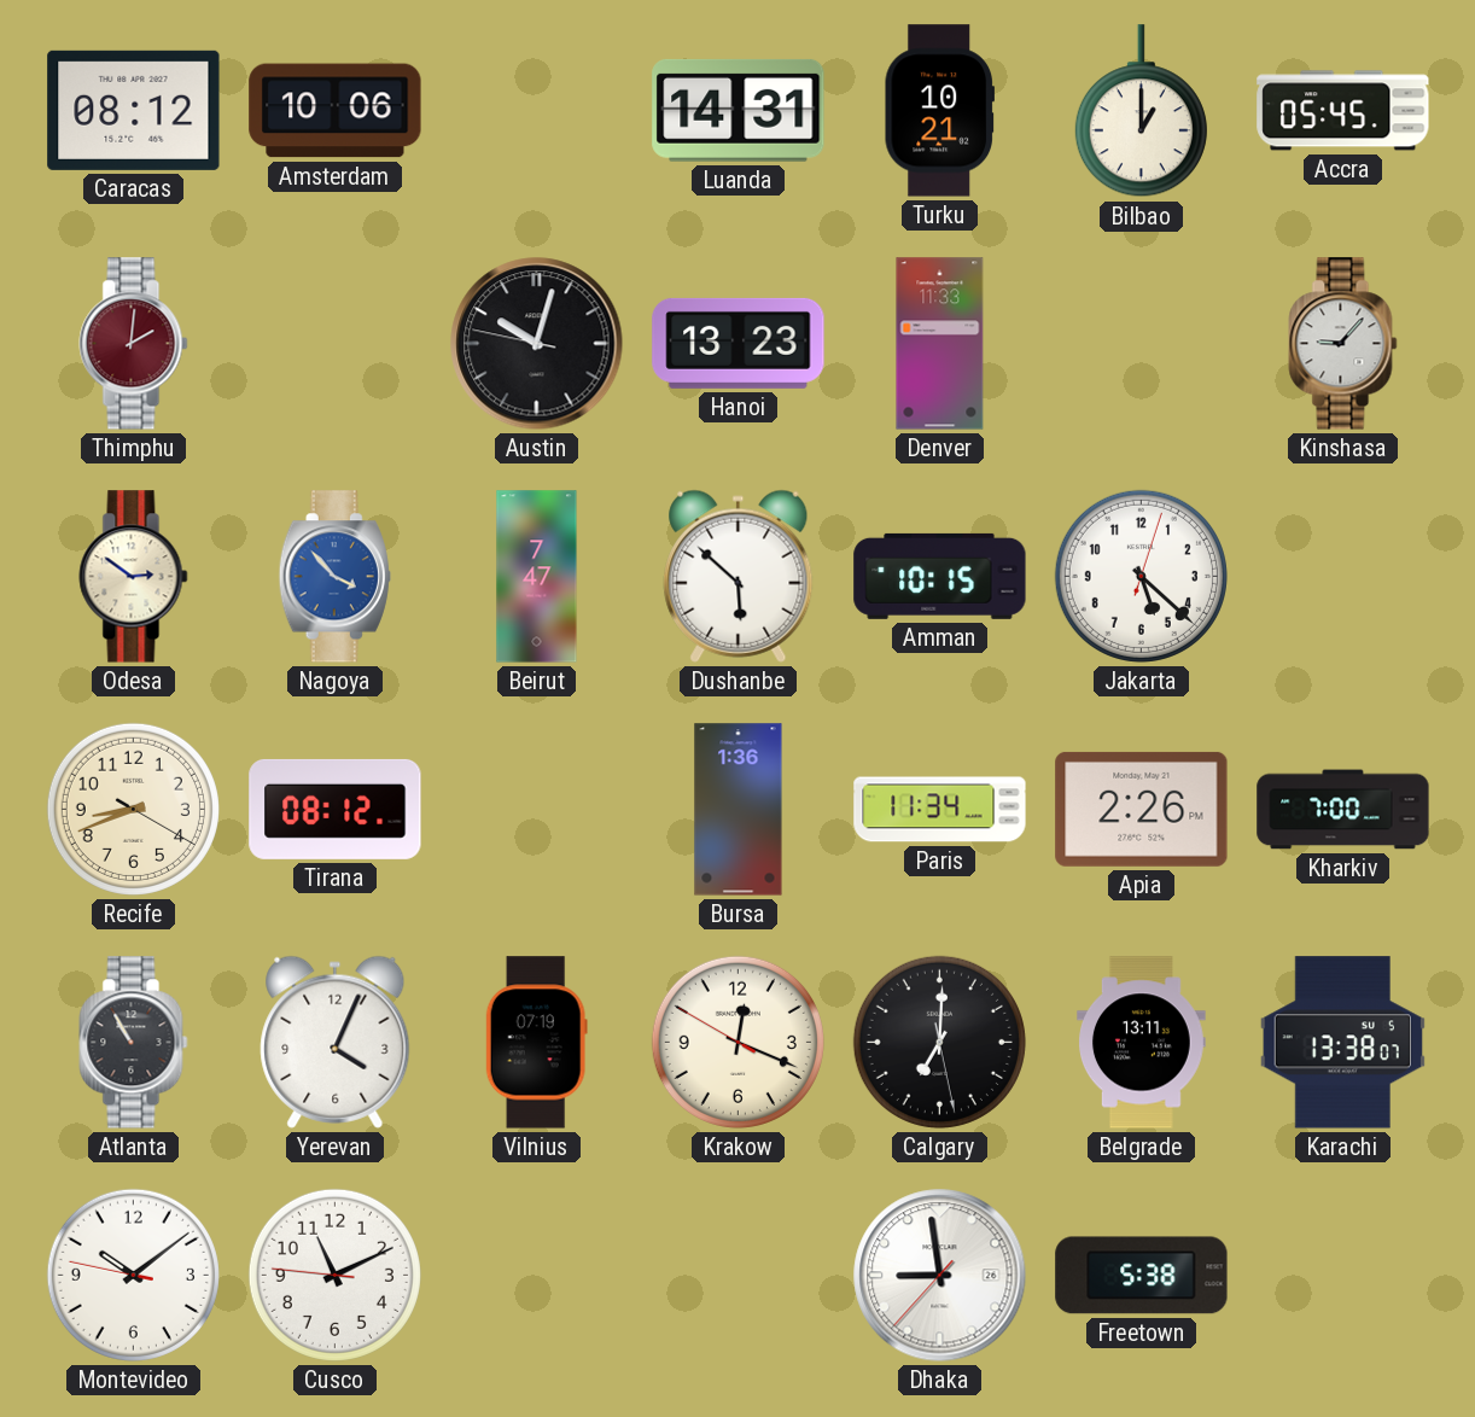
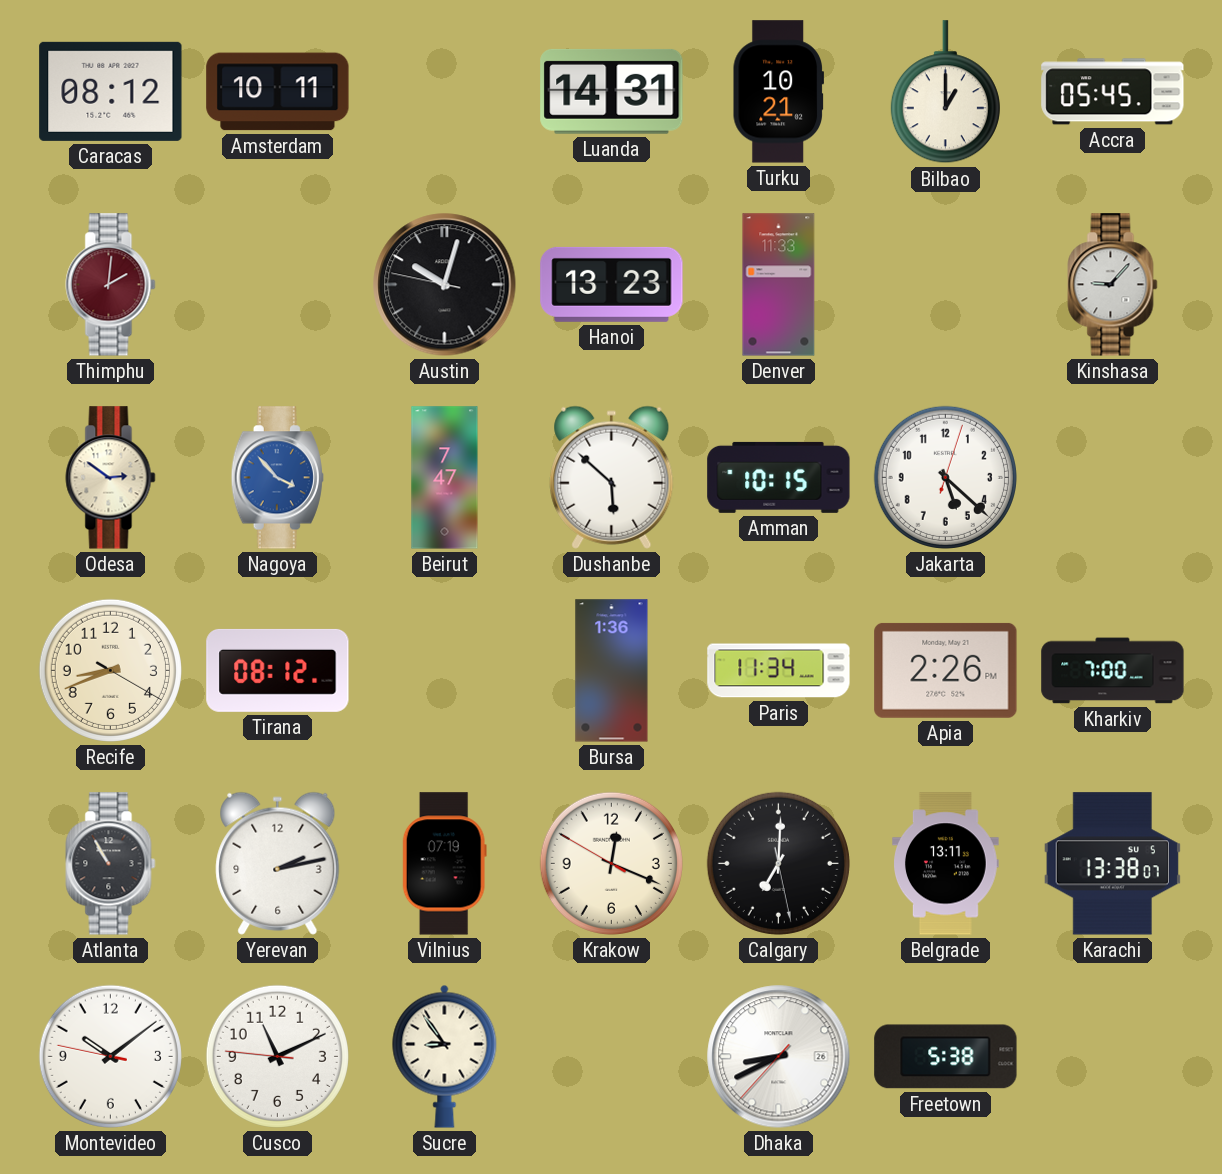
Amsterdam: 10:06 -> 10:11
Yerevan: 4:04 -> 2:13
Sucre: none -> 8:54
Dhaka: 8:58 -> 8:40
